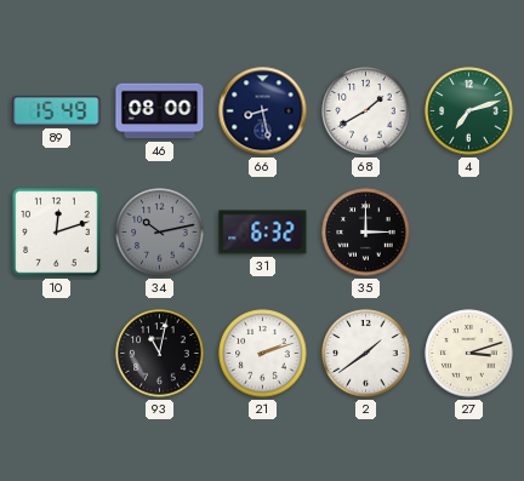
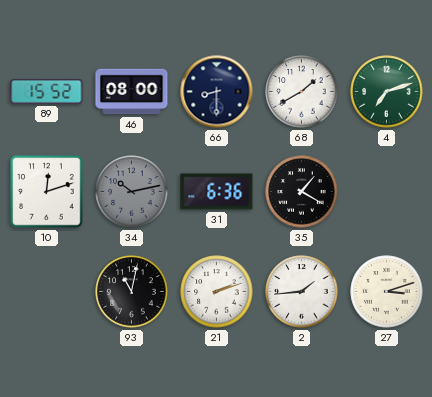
89: 15:49 -> 15:52
66: 8:28 -> 8:30
31: 6:32 -> 6:36
35: 3:00 -> 1:20
2: 1:39 -> 1:44
